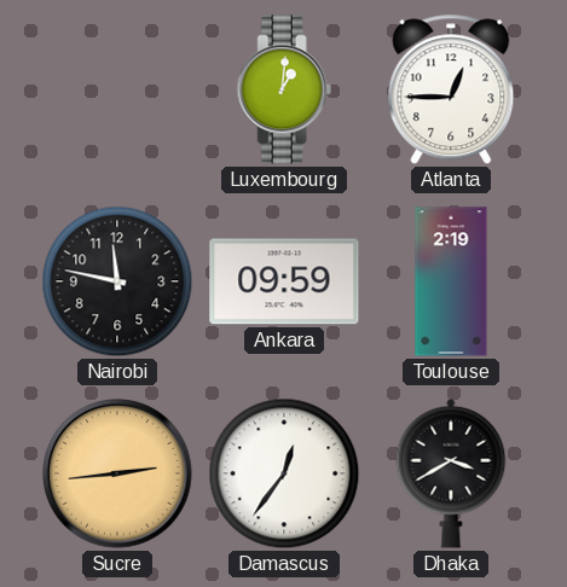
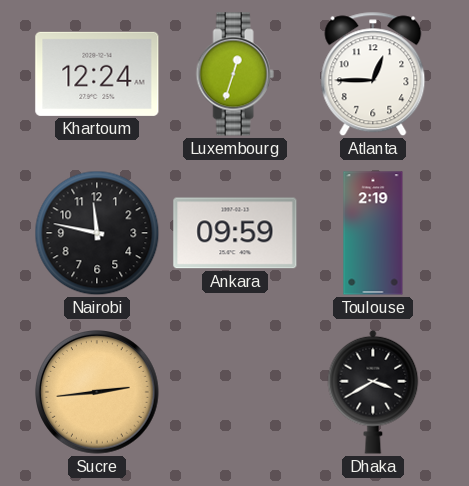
Khartoum: none -> 12:24
Luxembourg: 1:01 -> 12:33
Damascus: 12:36 -> none
